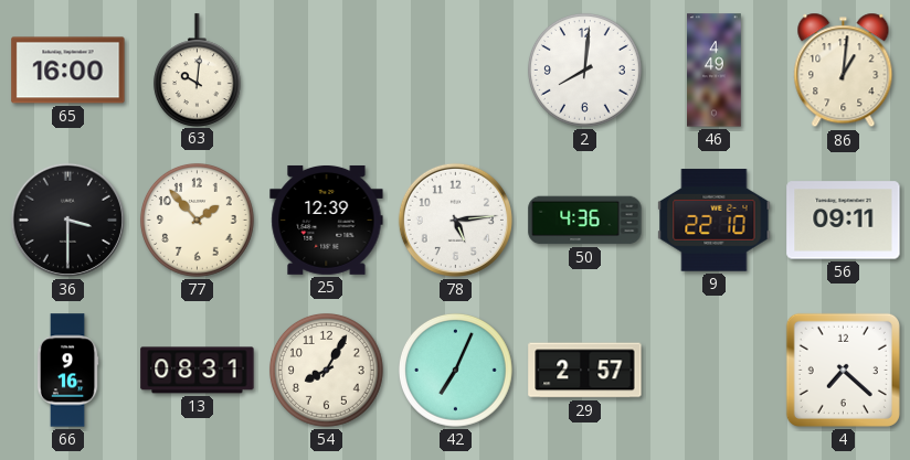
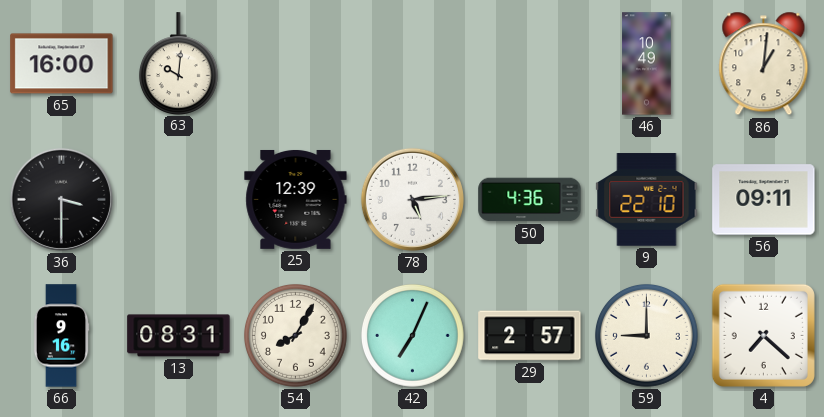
2: 8:01 -> none
46: 4:49 -> 10:49
77: 1:53 -> none
59: none -> 9:00
